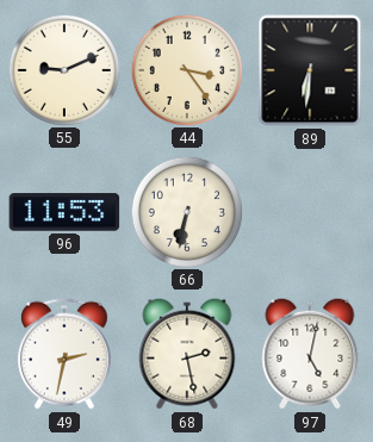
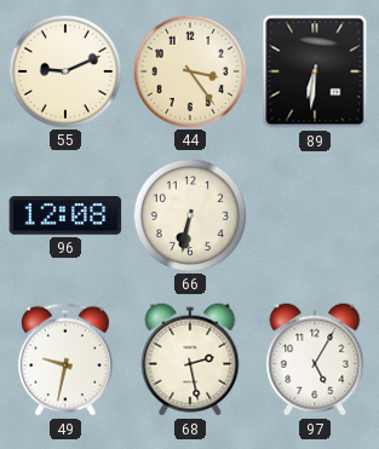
96: 11:53 -> 12:08
49: 2:32 -> 9:32
97: 5:02 -> 5:05
